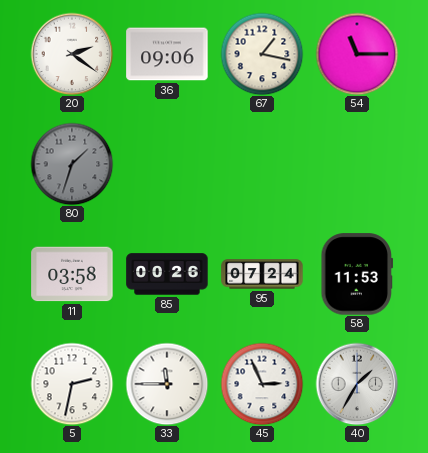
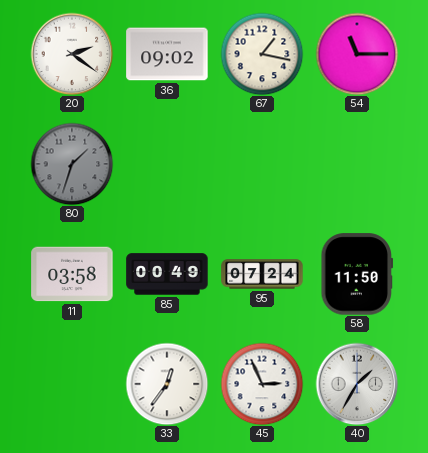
36: 09:06 -> 09:02
85: 00:26 -> 00:49
58: 11:53 -> 11:50
5: 2:32 -> none
33: 11:45 -> 12:36
